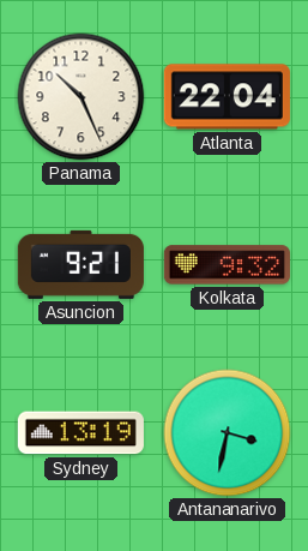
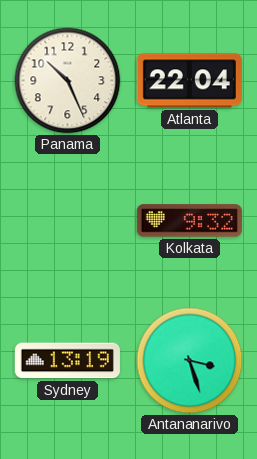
Asuncion: 9:21 -> none
Antananarivo: 3:32 -> 3:27
